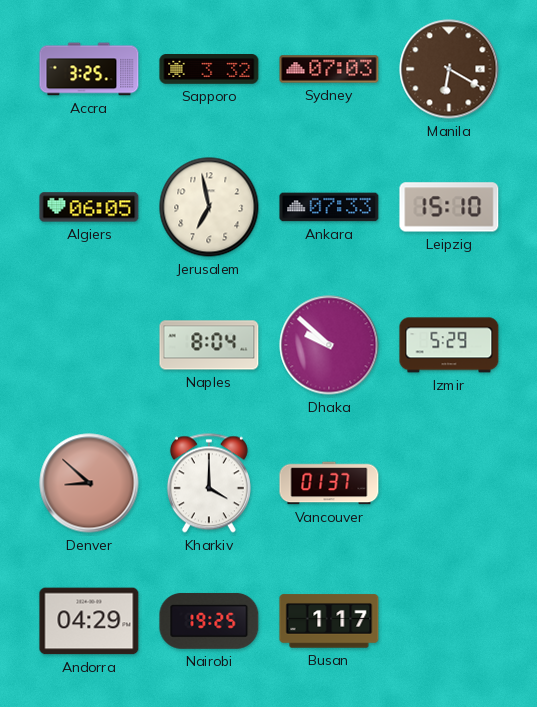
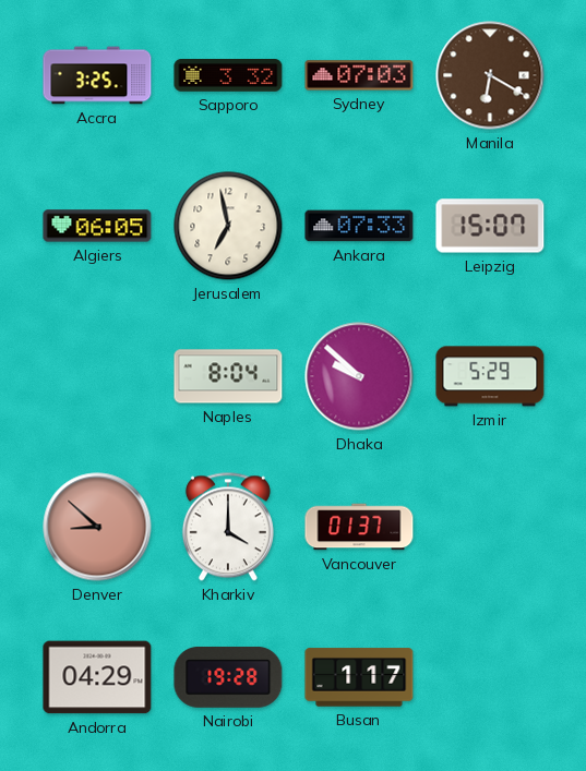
Leipzig: 15:10 -> 15:07
Nairobi: 19:25 -> 19:28
